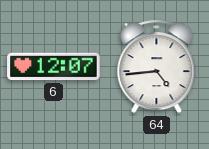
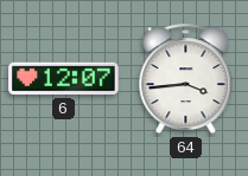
64: 4:44 -> 3:44
